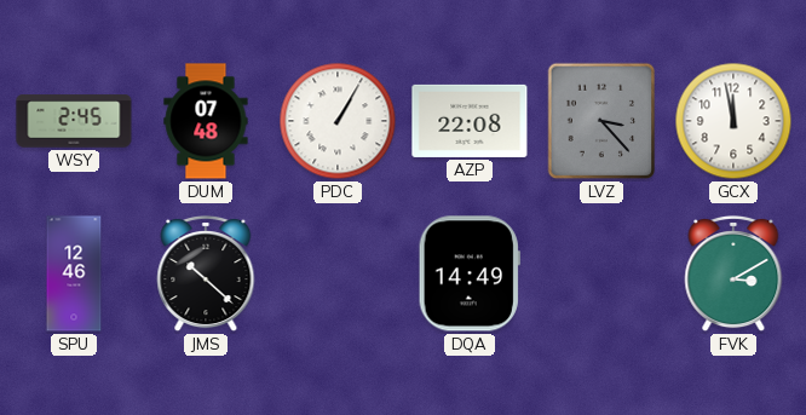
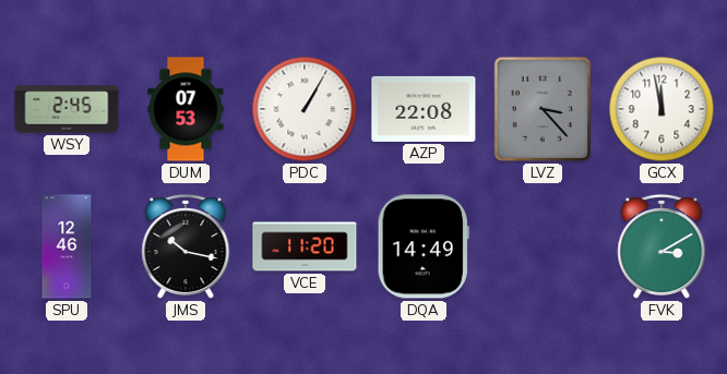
DUM: 07:48 -> 07:53
JMS: 10:22 -> 10:17
VCE: none -> 11:20
